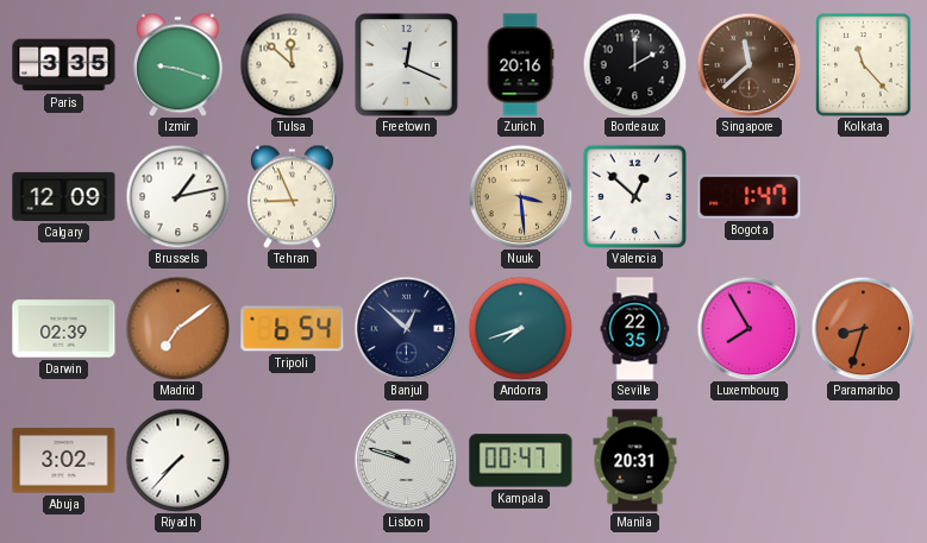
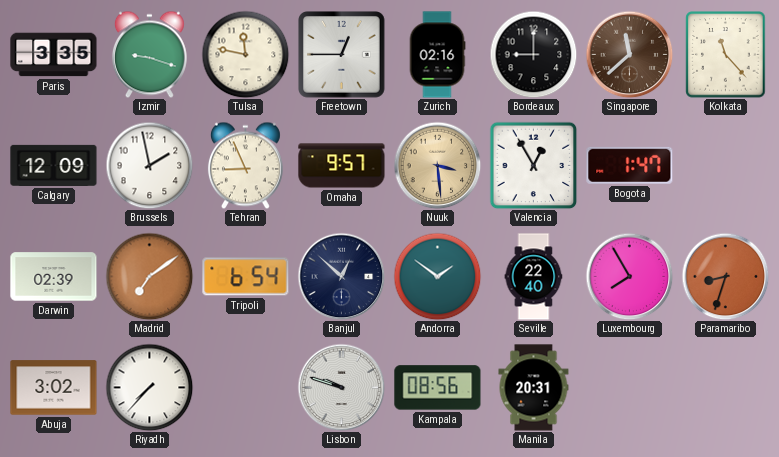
Tulsa: 11:52 -> 11:47
Freetown: 12:19 -> 12:45
Zurich: 20:16 -> 02:16
Bordeaux: 2:00 -> 9:00
Brussels: 1:13 -> 1:58
Omaha: none -> 9:57
Valencia: 12:52 -> 12:55
Andorra: 7:42 -> 1:51
Seville: 22:35 -> 22:40
Kampala: 00:47 -> 08:56
